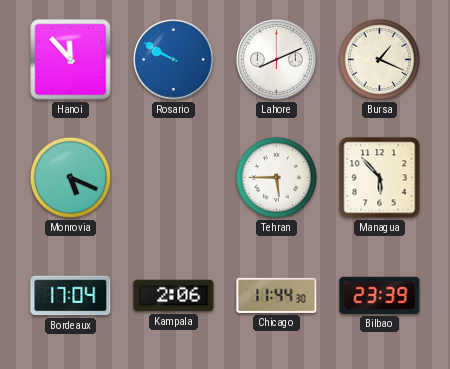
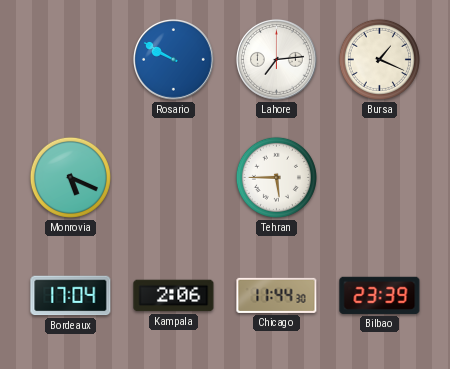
Hanoi: 11:53 -> none
Lahore: 8:11 -> 7:14
Managua: 5:53 -> none
